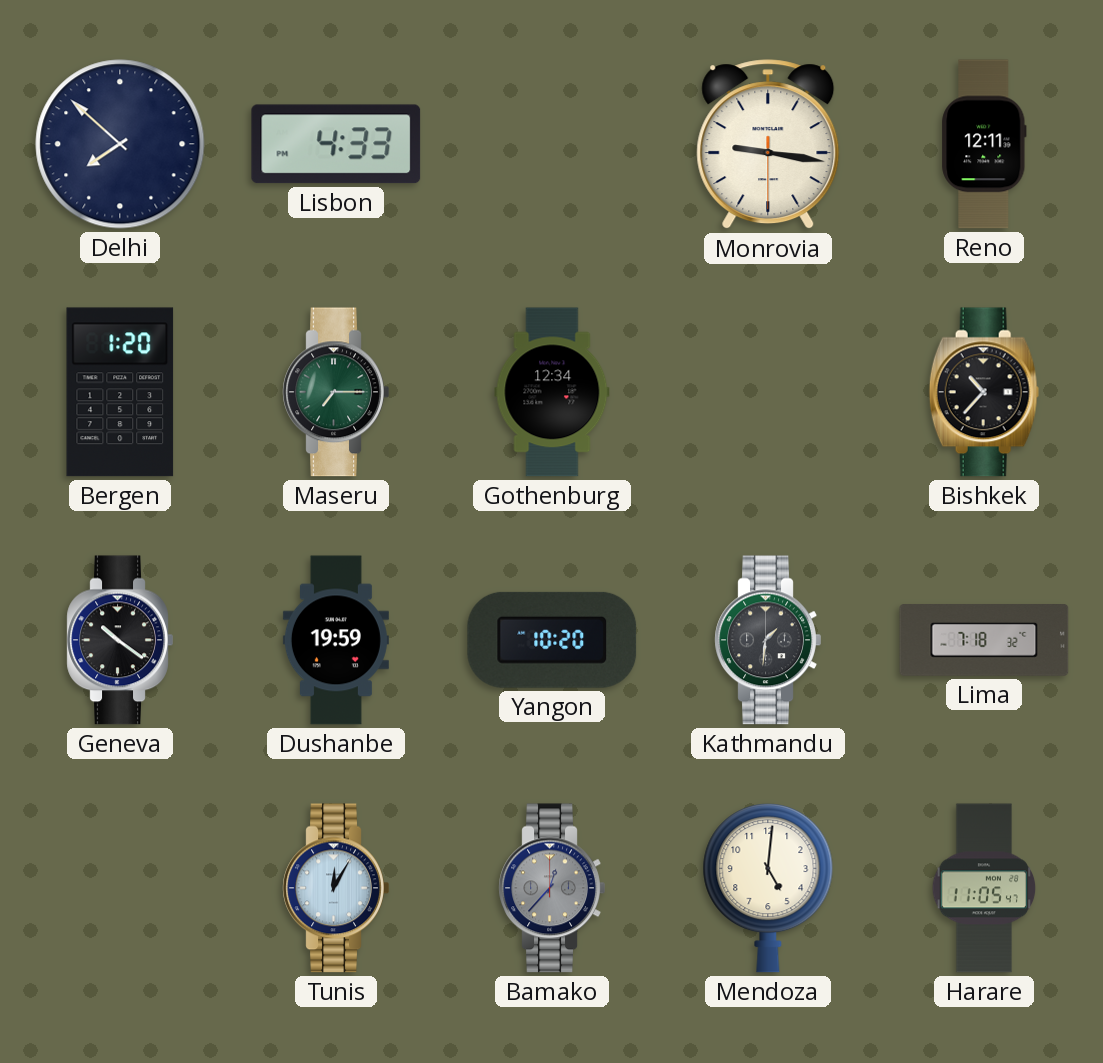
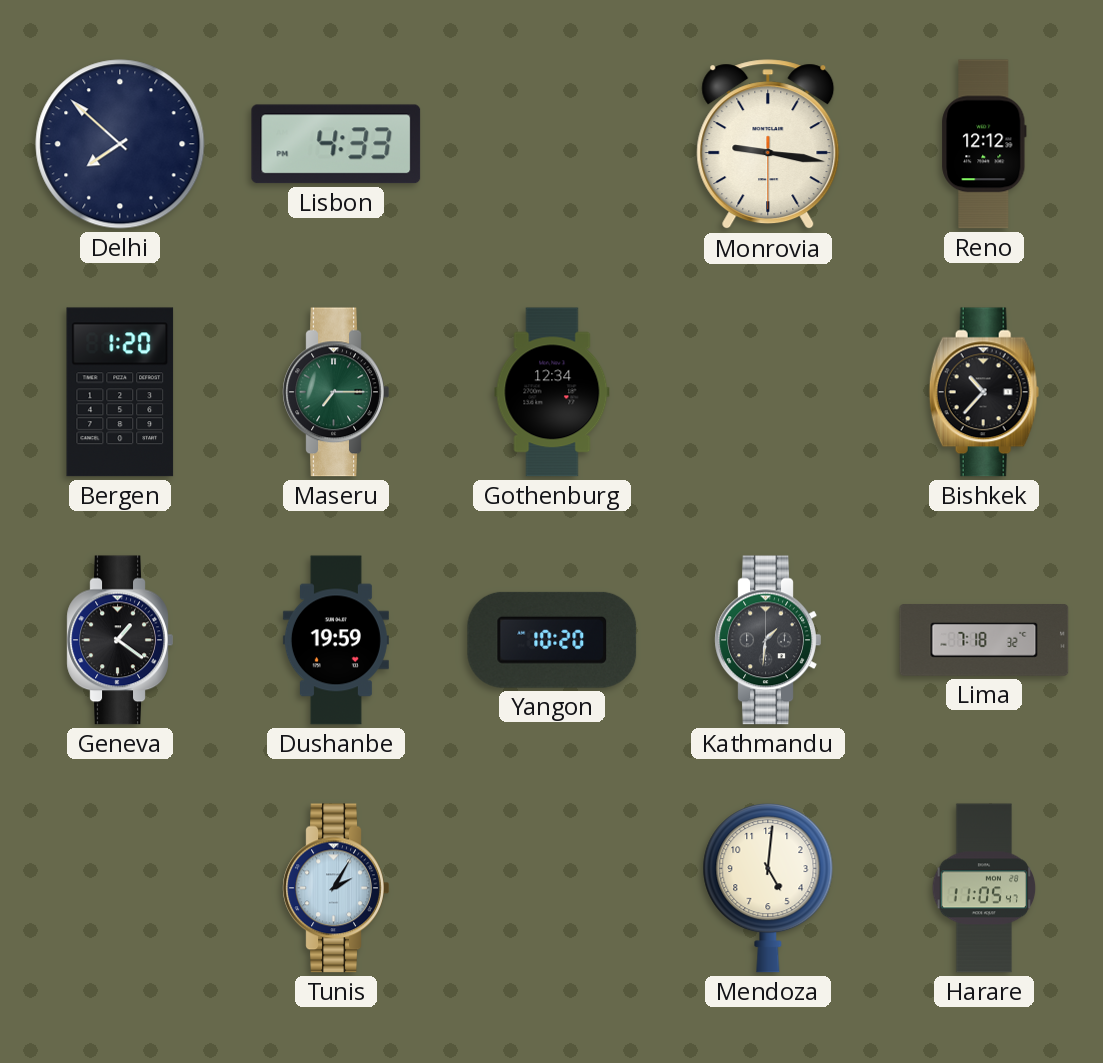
Reno: 12:11 -> 12:12
Geneva: 10:21 -> 1:21
Tunis: 12:05 -> 2:05
Bamako: 12:37 -> none
